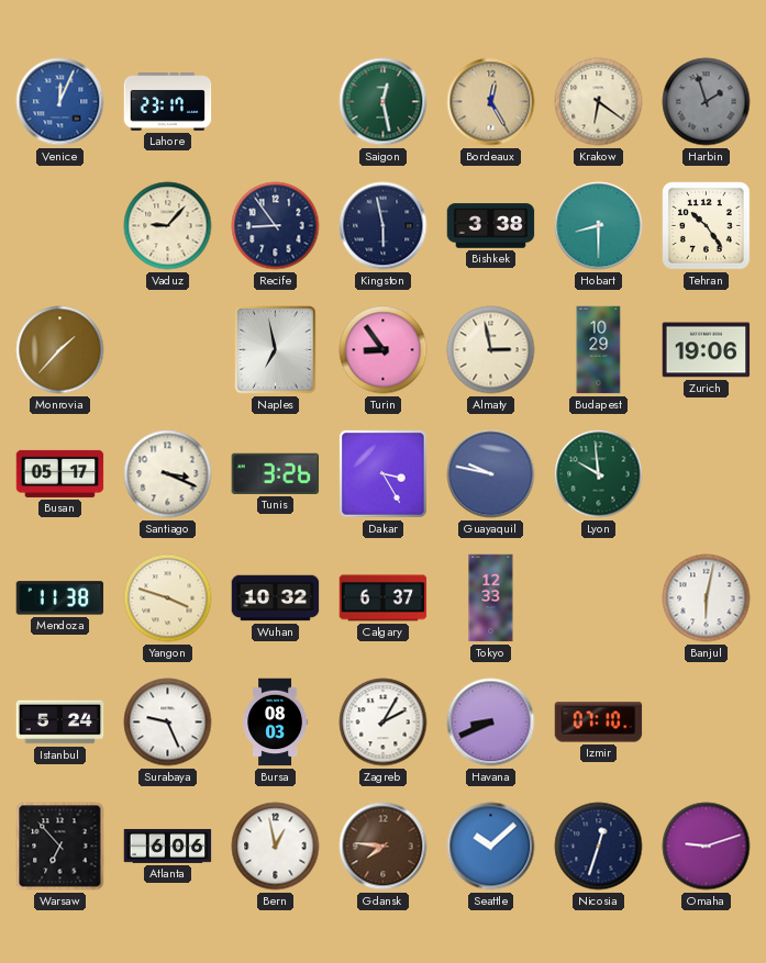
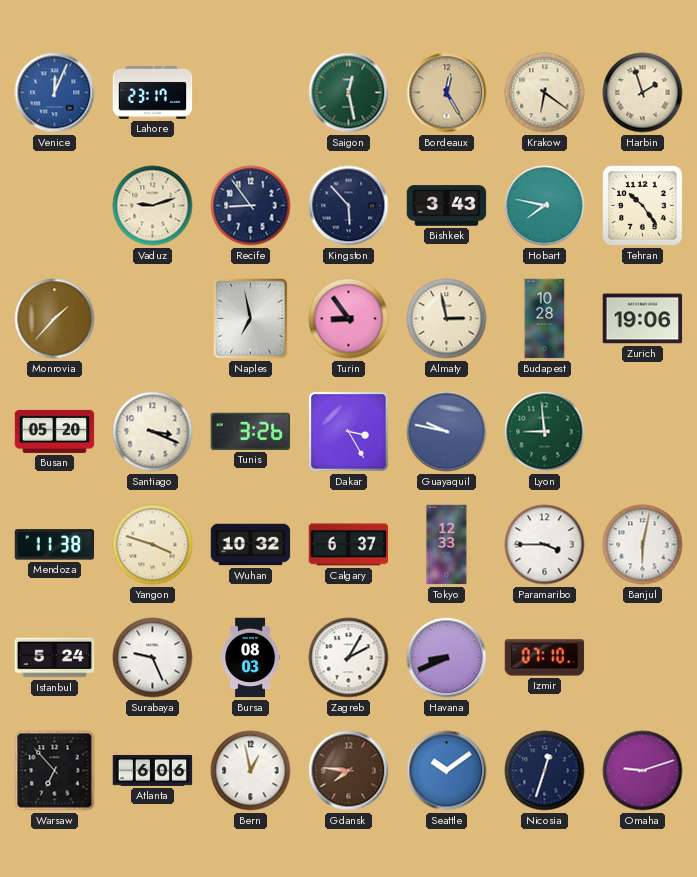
Harbin dial: grey -> cream
Vaduz: 9:07 -> 9:12
Kingston: 5:58 -> 5:53
Bishkek: 3:38 -> 3:43
Hobart: 8:30 -> 7:47
Budapest: 10:29 -> 10:28
Busan: 05:17 -> 05:20
Lyon: 9:59 -> 8:59
Paramaribo: none -> 3:45
Seattle: 10:08 -> 10:09
